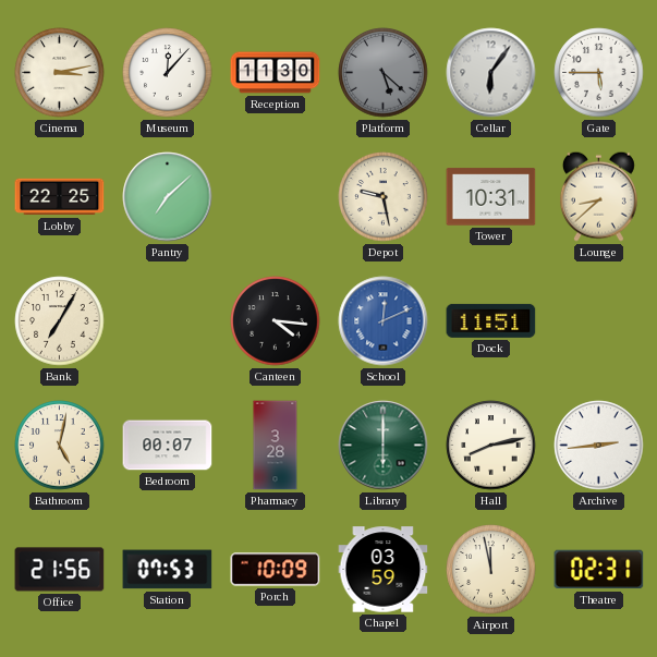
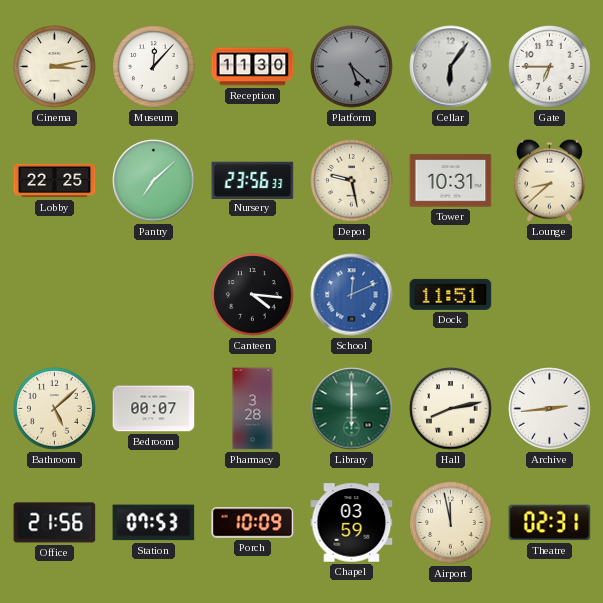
Gate: 5:45 -> 6:45
Nursery: none -> 23:56
Bank: 7:05 -> none
Bathroom: 5:02 -> 5:08
